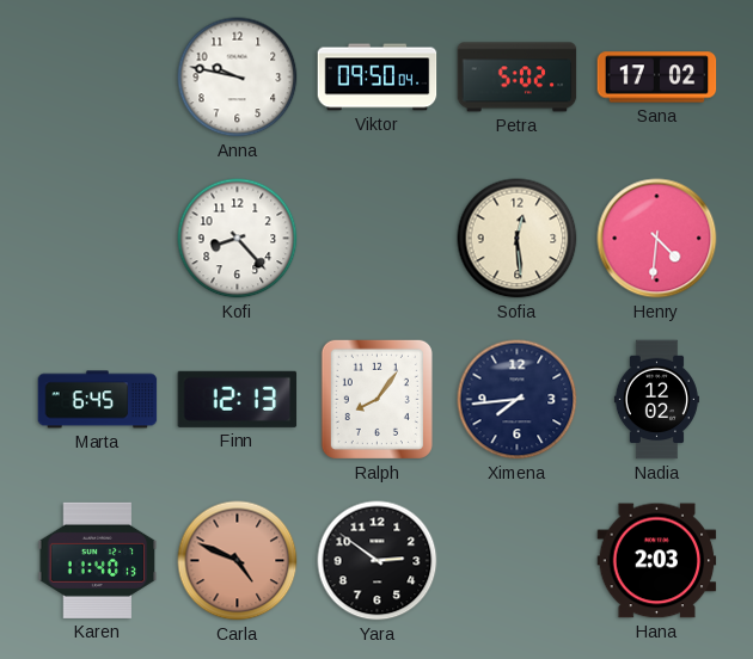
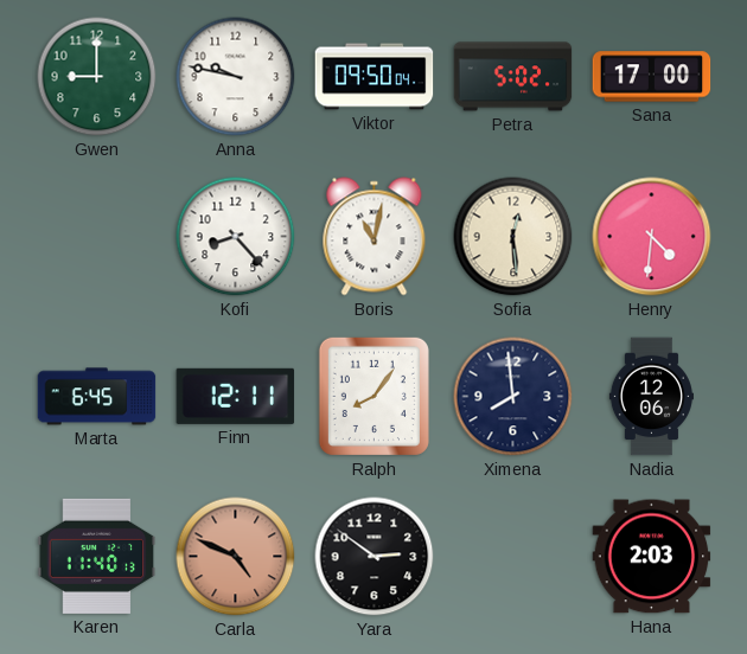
Gwen: none -> 9:00
Sana: 17:02 -> 17:00
Boris: none -> 11:02
Finn: 12:13 -> 12:11
Ximena: 7:44 -> 7:59
Nadia: 12:02 -> 12:06
